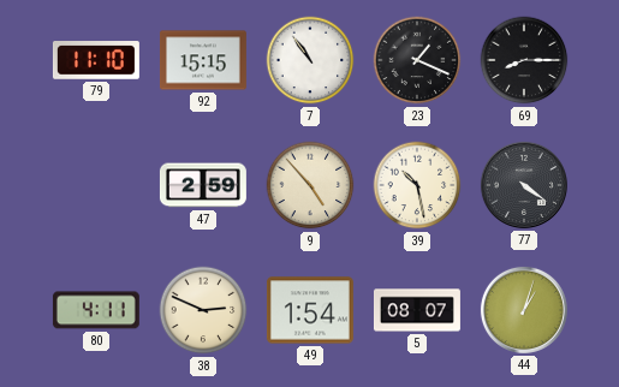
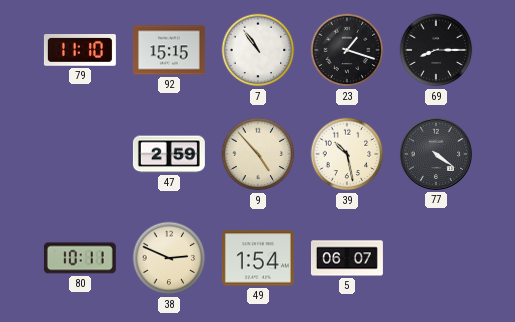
23: 1:19 -> 1:18
80: 4:11 -> 10:11
5: 08:07 -> 06:07
44: 1:03 -> none
